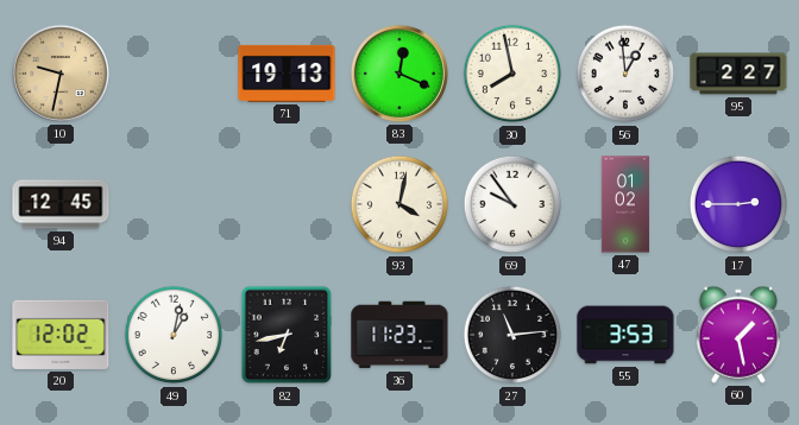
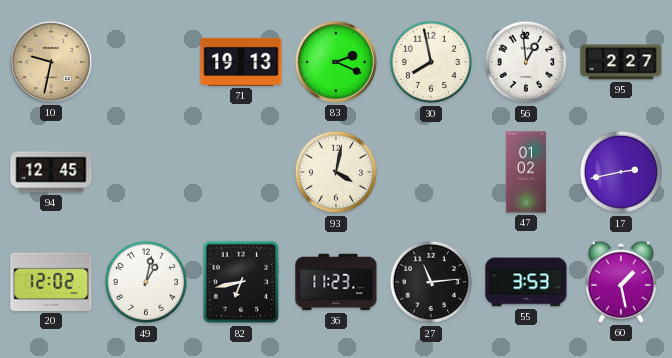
83: 12:19 -> 2:19
69: 9:54 -> none
17: 2:45 -> 2:43
